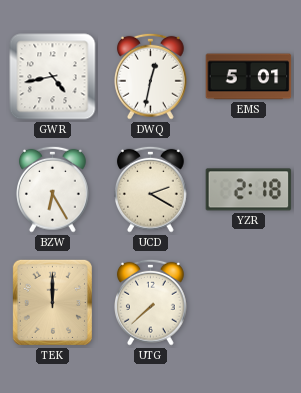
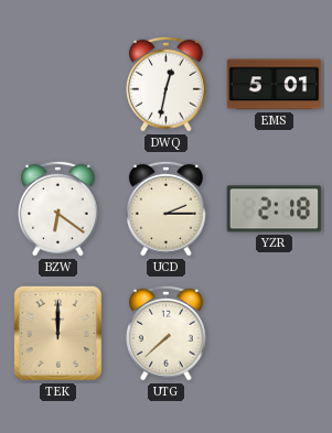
GWR: 4:43 -> none
BZW: 6:25 -> 6:21
UCD: 2:20 -> 2:15
